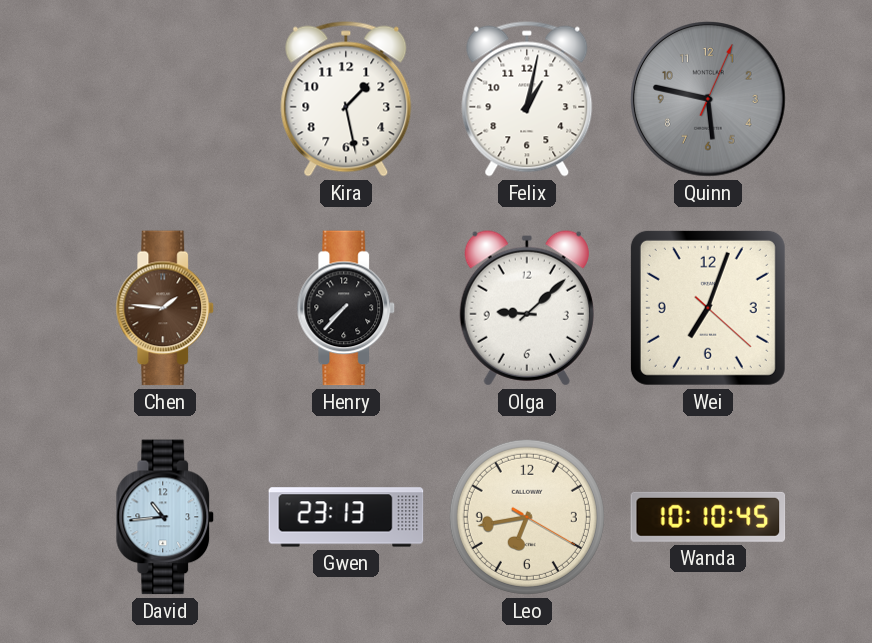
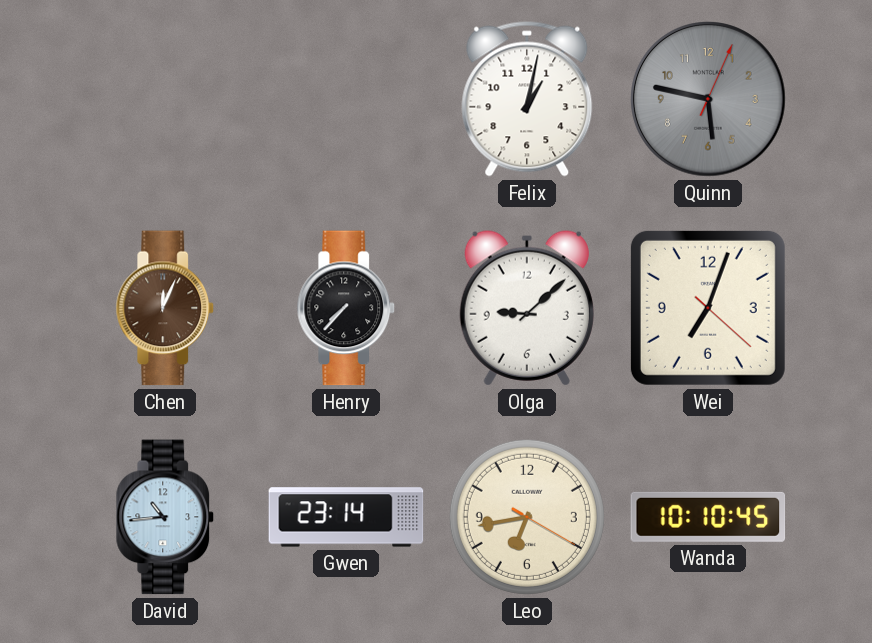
Kira: 1:28 -> none
Chen: 1:46 -> 12:04
Gwen: 23:13 -> 23:14
